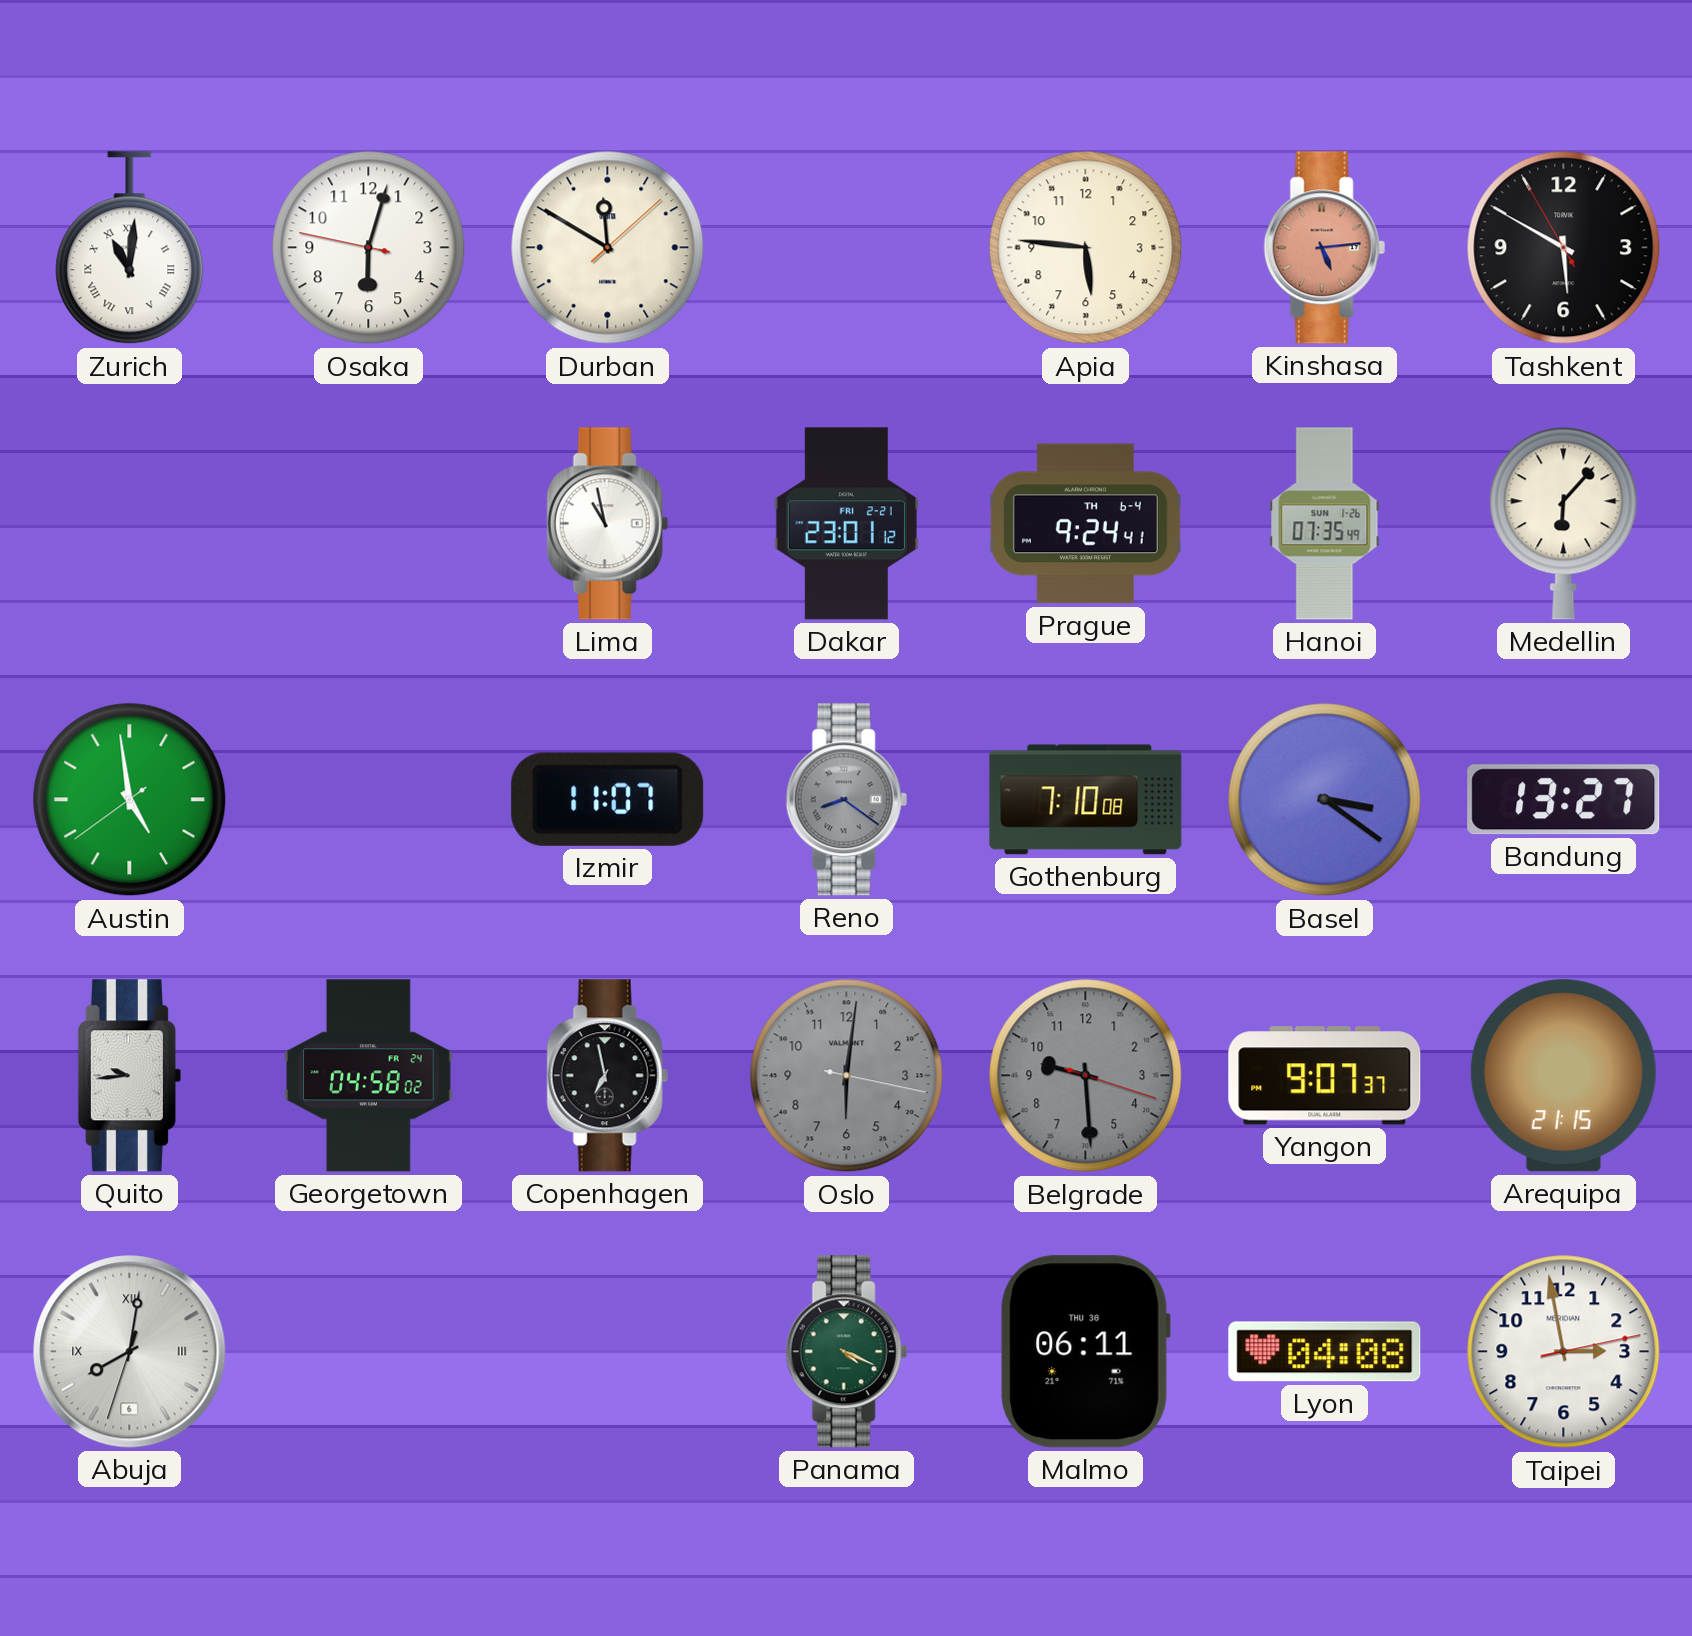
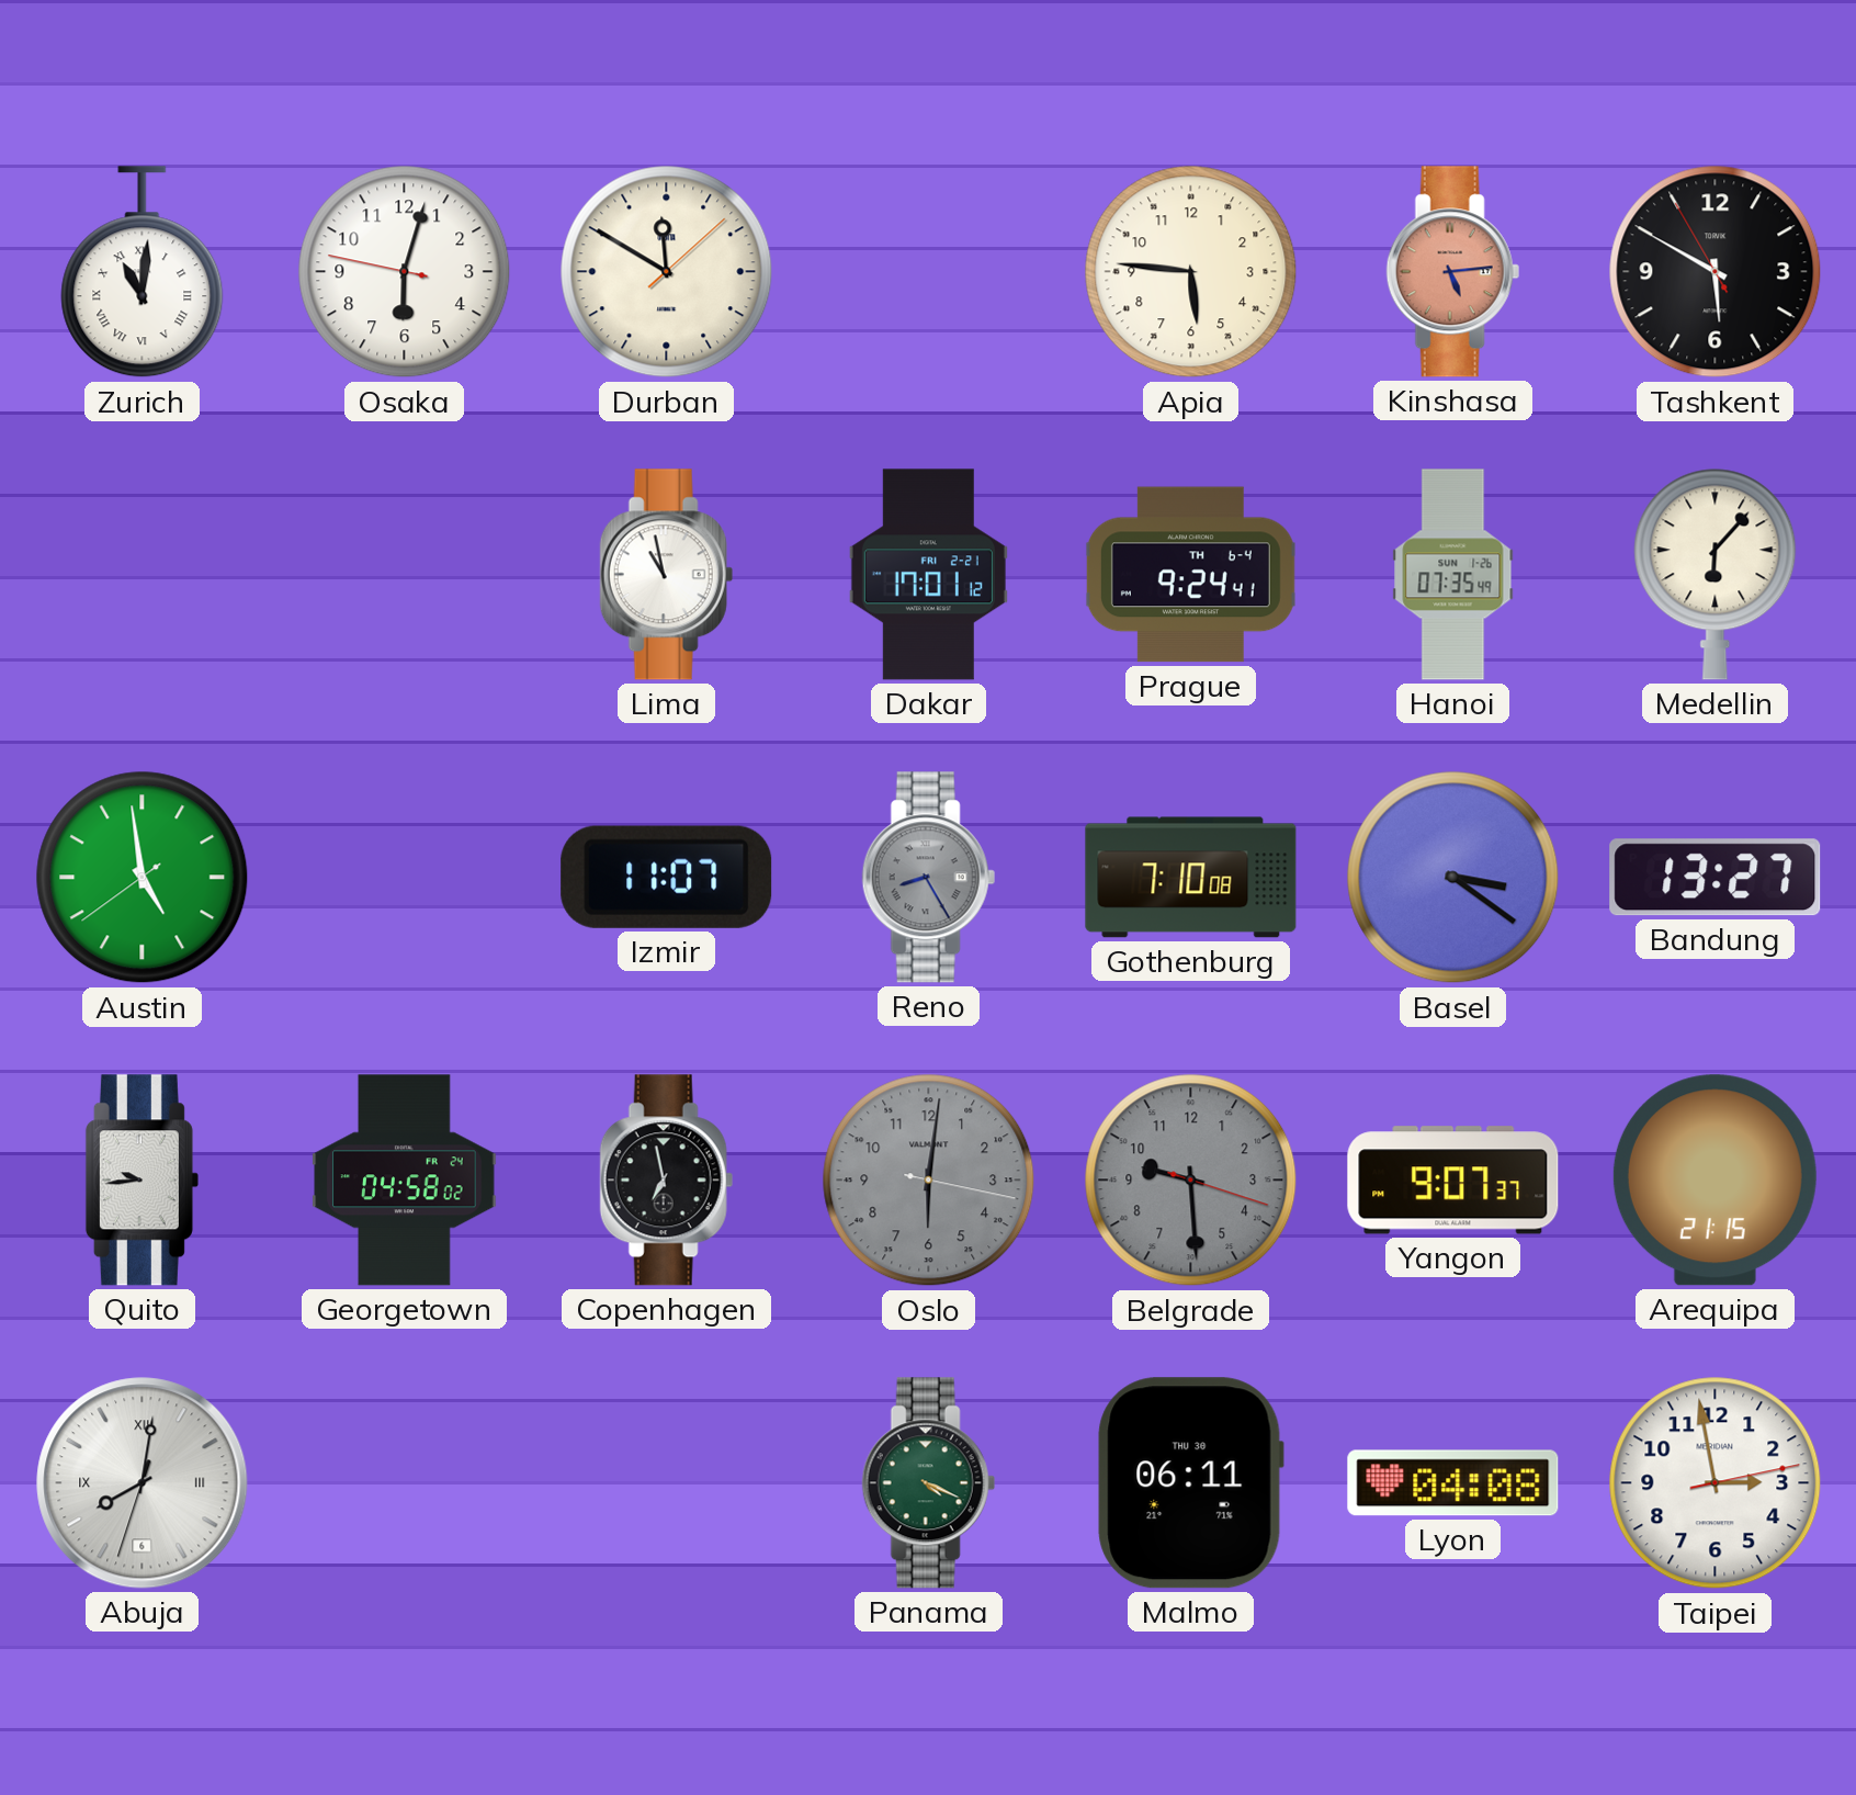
Dakar: 23:01 -> 17:01
Reno: 8:21 -> 8:25
